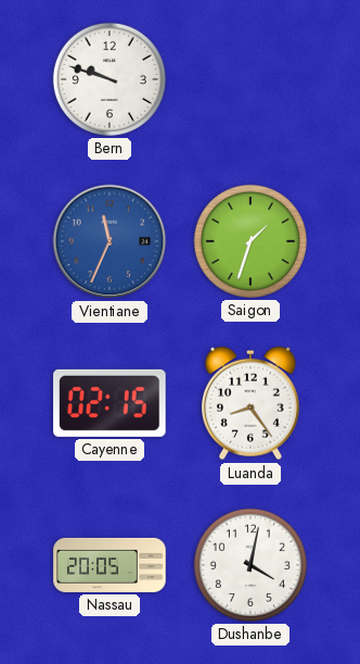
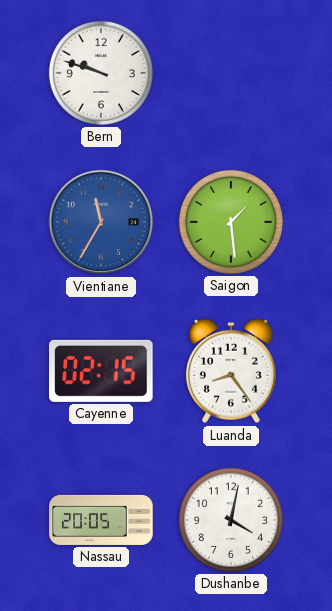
Vientiane: 11:34 -> 11:35
Saigon: 1:33 -> 1:29
